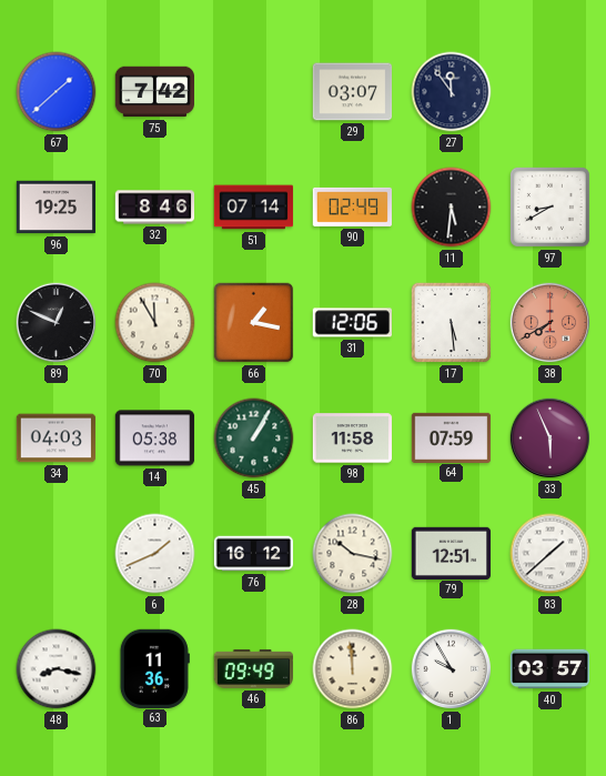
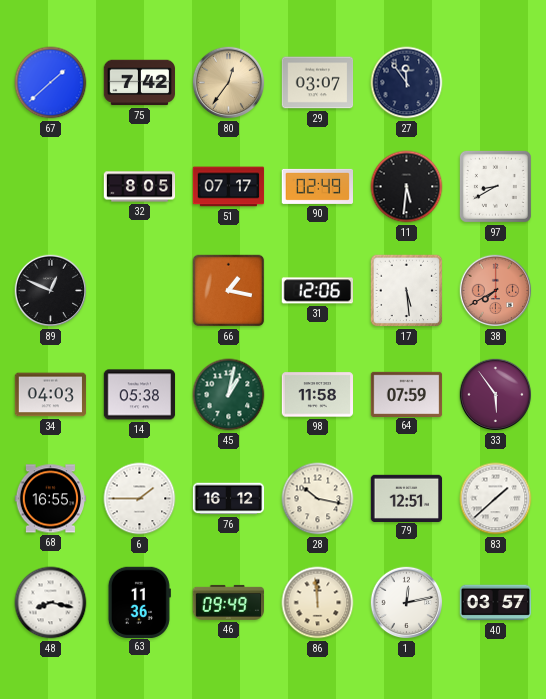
80: none -> 12:36
96: 19:25 -> none
32: 8:46 -> 8:05
51: 07:14 -> 07:17
70: 11:55 -> none
45: 1:05 -> 1:02
33: 5:56 -> 5:54
68: none -> 16:55
6: 1:41 -> 1:45
1: 9:55 -> 12:13
